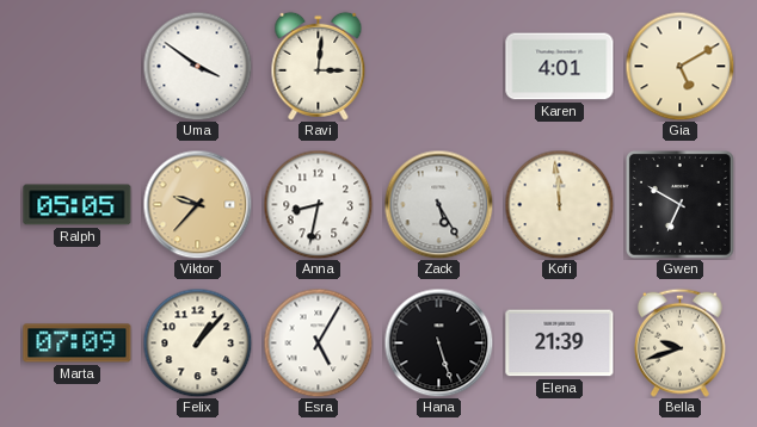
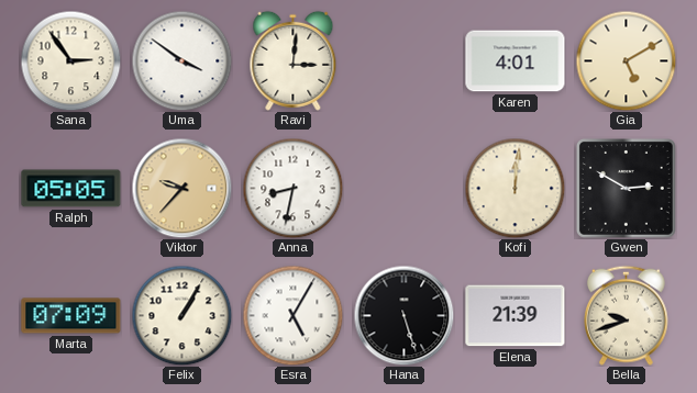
Sana: none -> 2:54
Zack: 5:25 -> none
Kofi: 11:59 -> 12:01
Gwen: 6:50 -> 2:50
Felix: 1:07 -> 1:05
